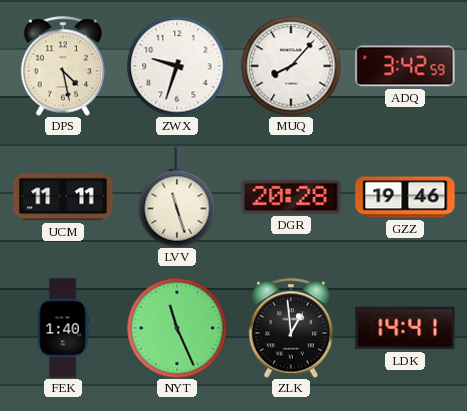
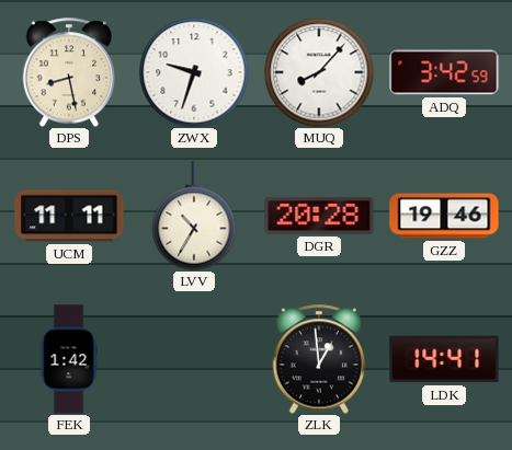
DPS: 4:28 -> 8:28
LVV: 11:27 -> 10:35
FEK: 1:40 -> 1:42
NYT: 11:26 -> none
